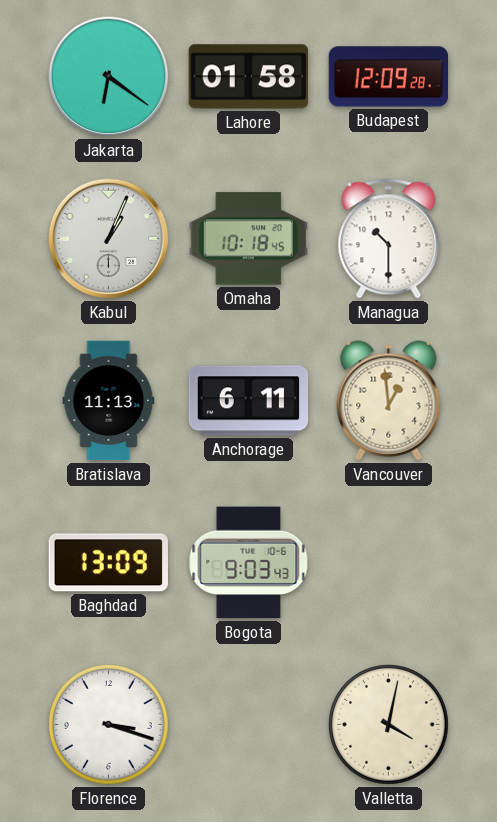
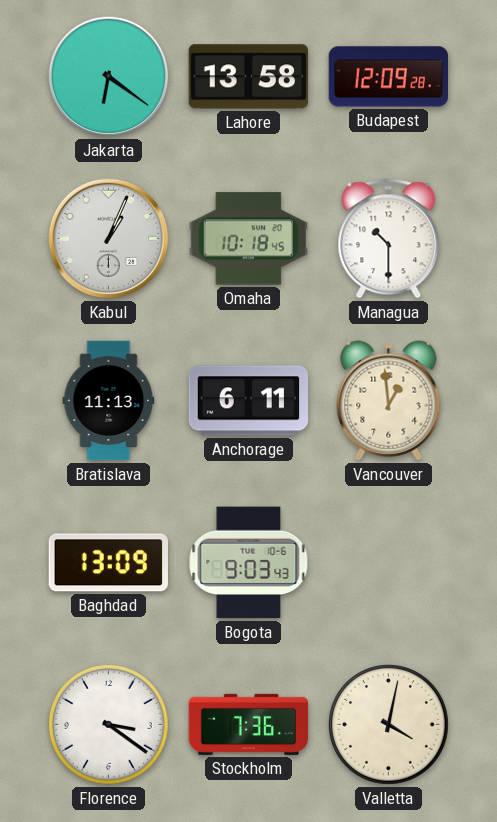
Lahore: 01:58 -> 13:58
Florence: 3:18 -> 3:21
Stockholm: none -> 7:36
